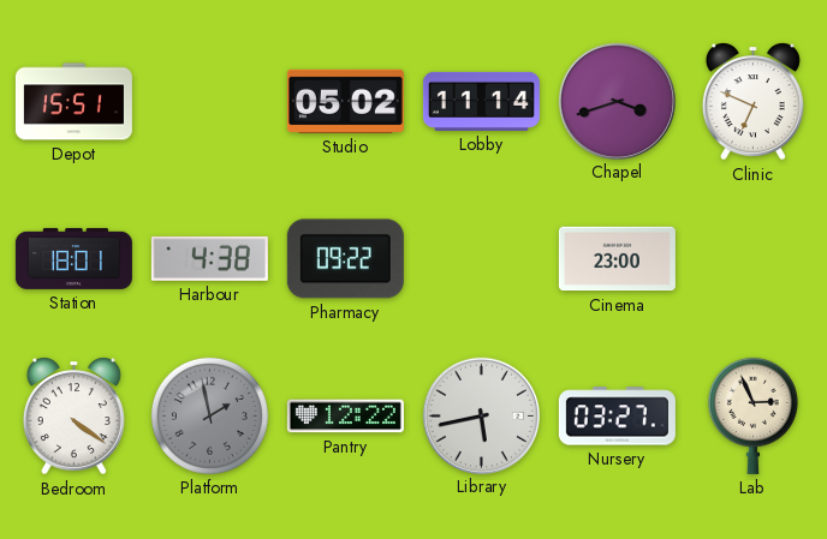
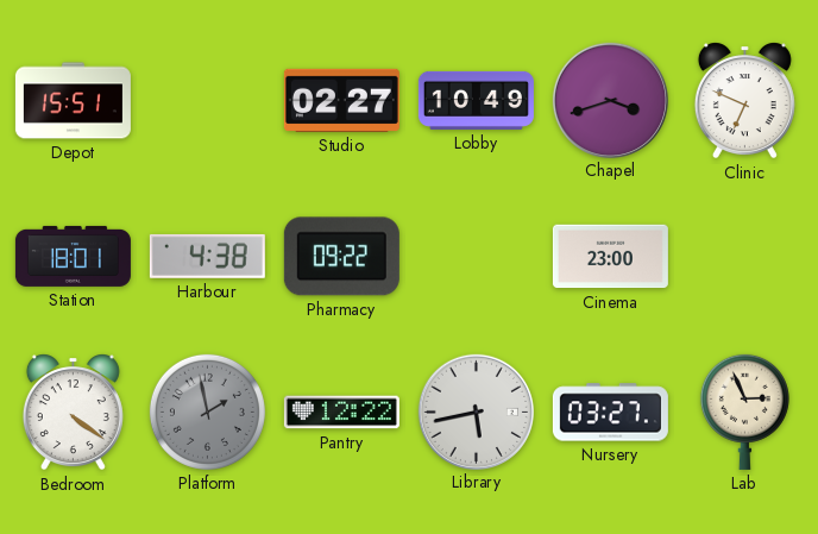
Studio: 05:02 -> 02:27
Lobby: 11:14 -> 10:49
